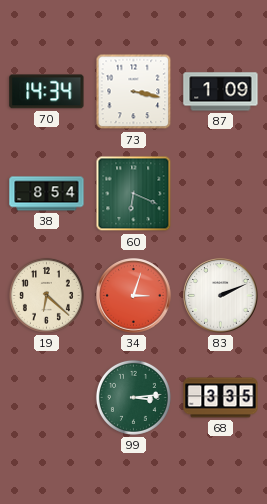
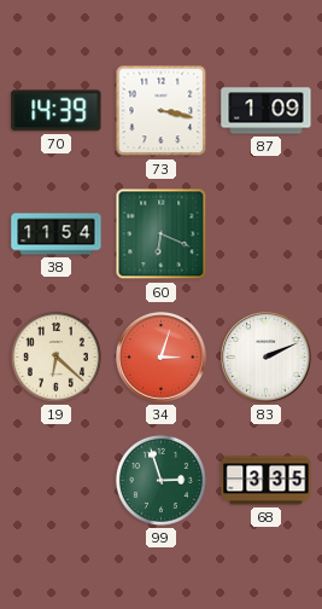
70: 14:34 -> 14:39
38: 8:54 -> 11:54
99: 3:14 -> 2:57
